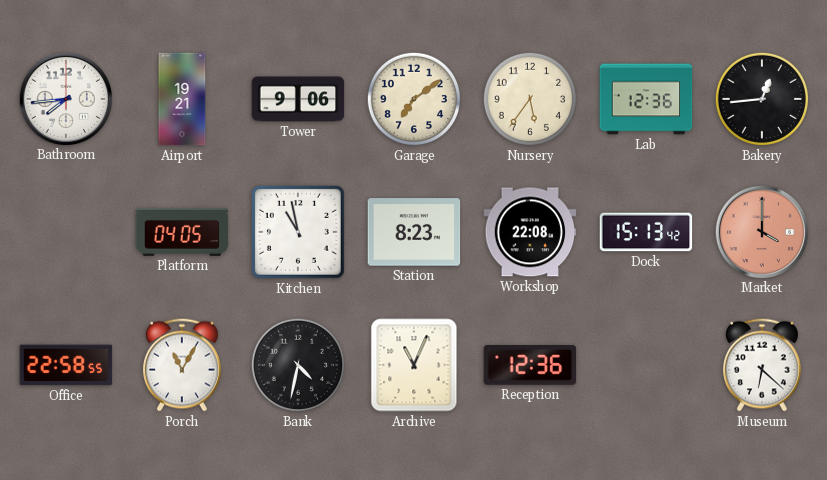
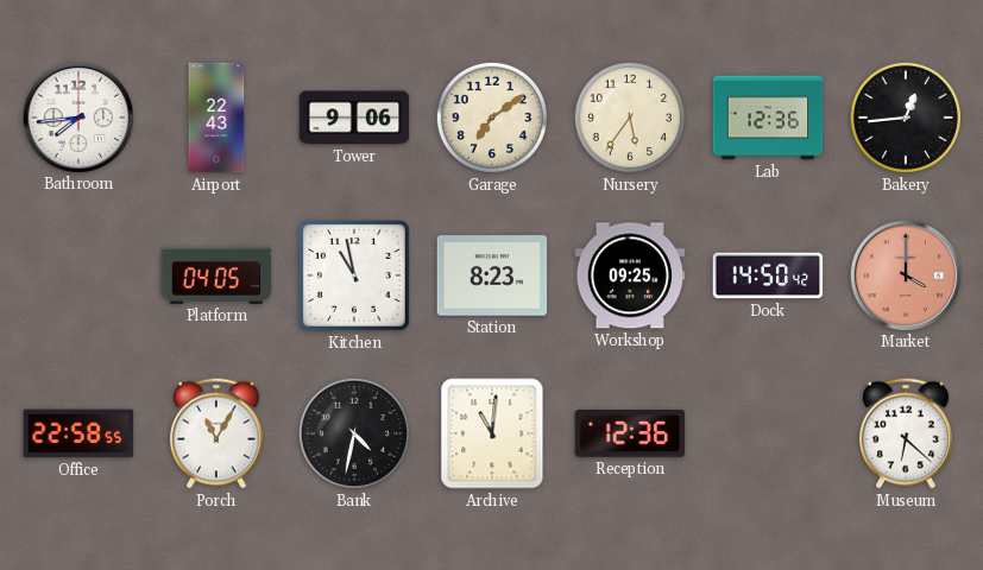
Airport: 19:21 -> 22:43
Workshop: 22:08 -> 09:25
Dock: 15:13 -> 14:50
Archive: 11:04 -> 11:01
